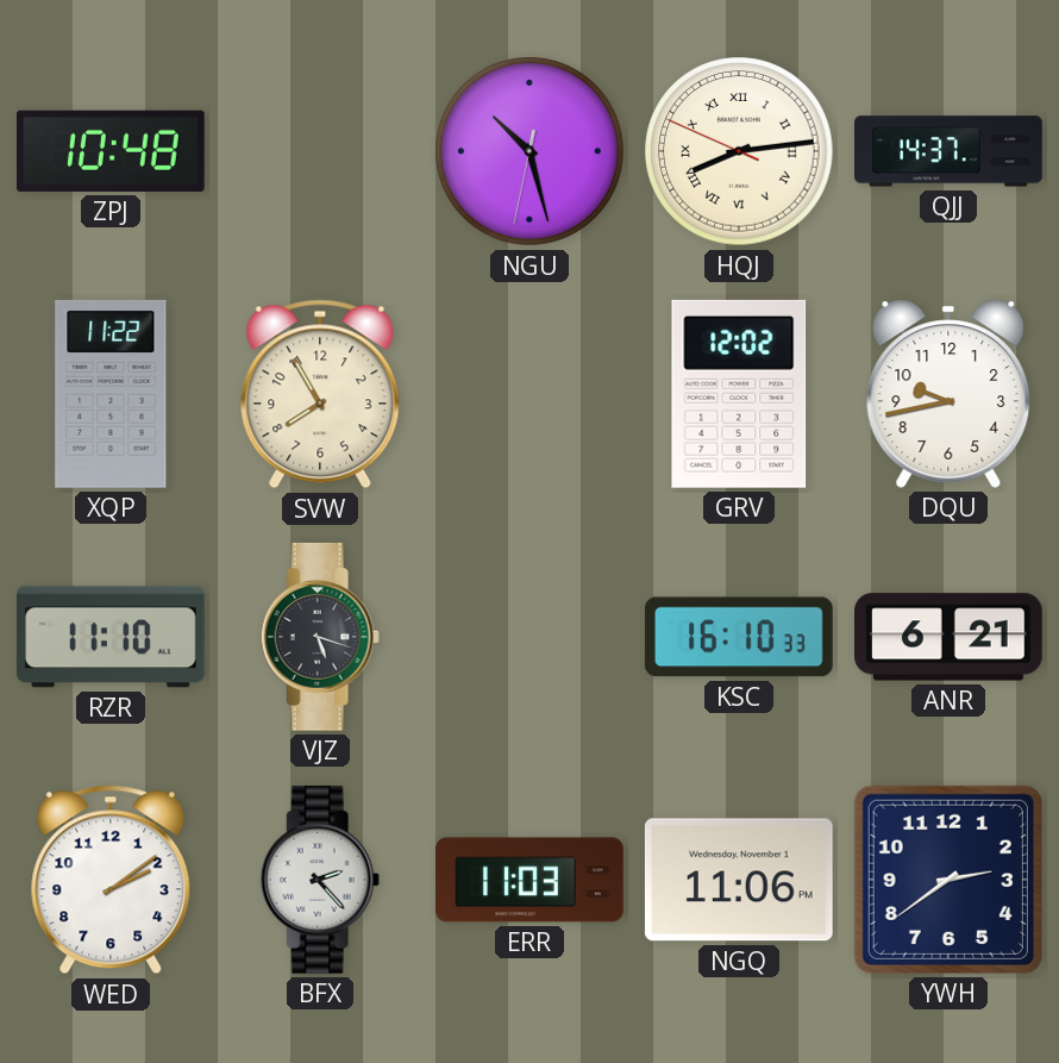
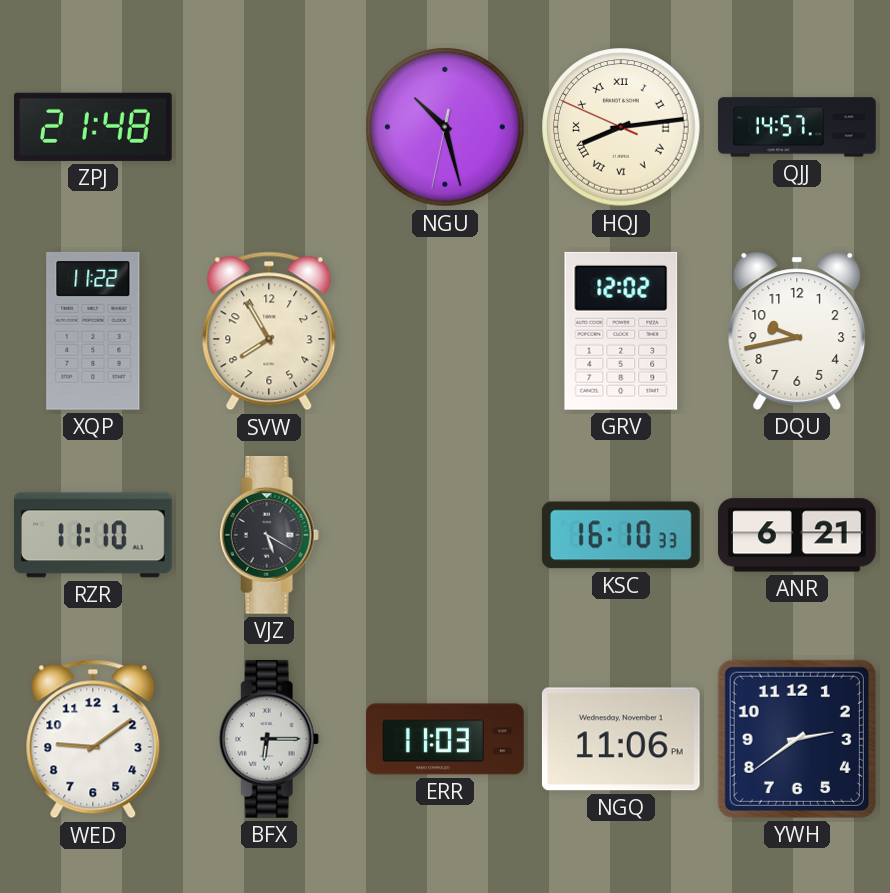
ZPJ: 10:48 -> 21:48
QJJ: 14:37 -> 14:57
VJZ: 5:18 -> 5:20
WED: 2:09 -> 9:09
BFX: 2:23 -> 6:15
